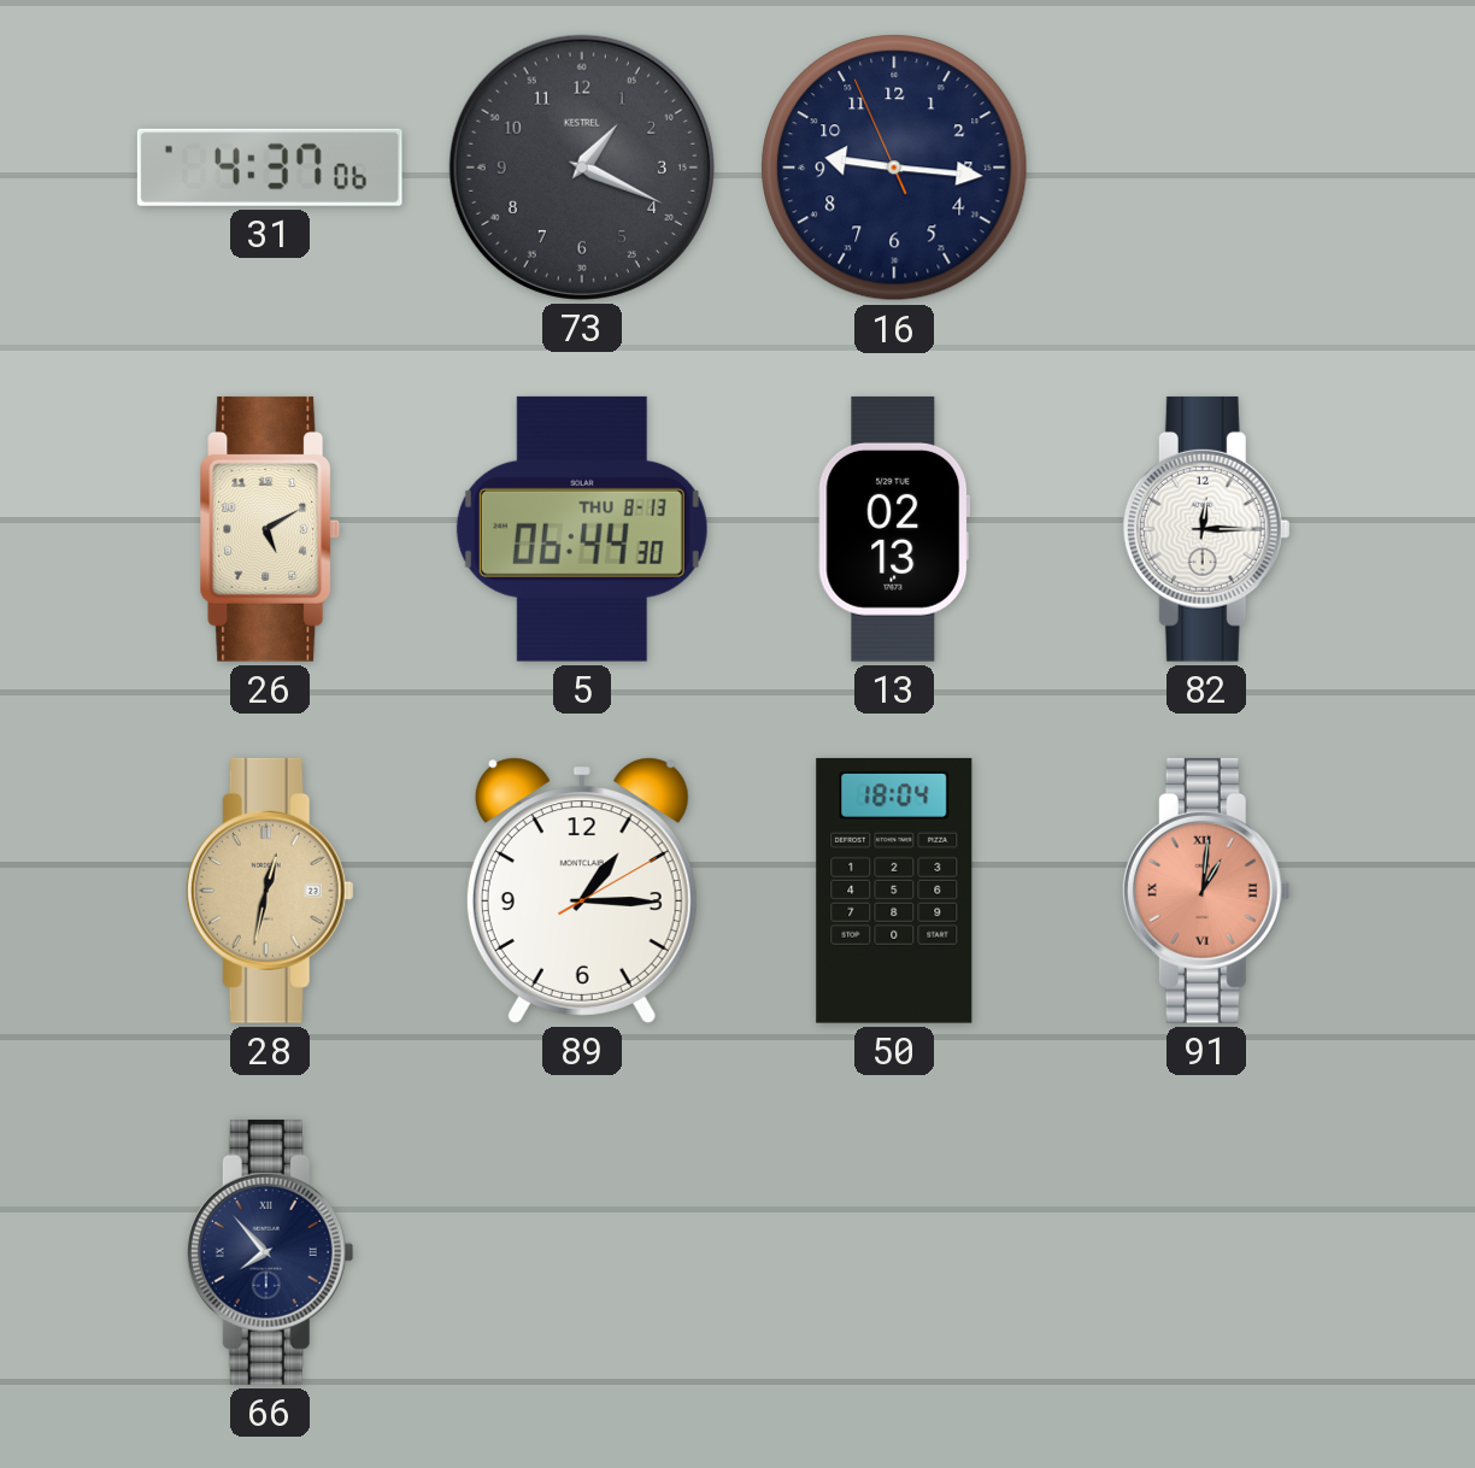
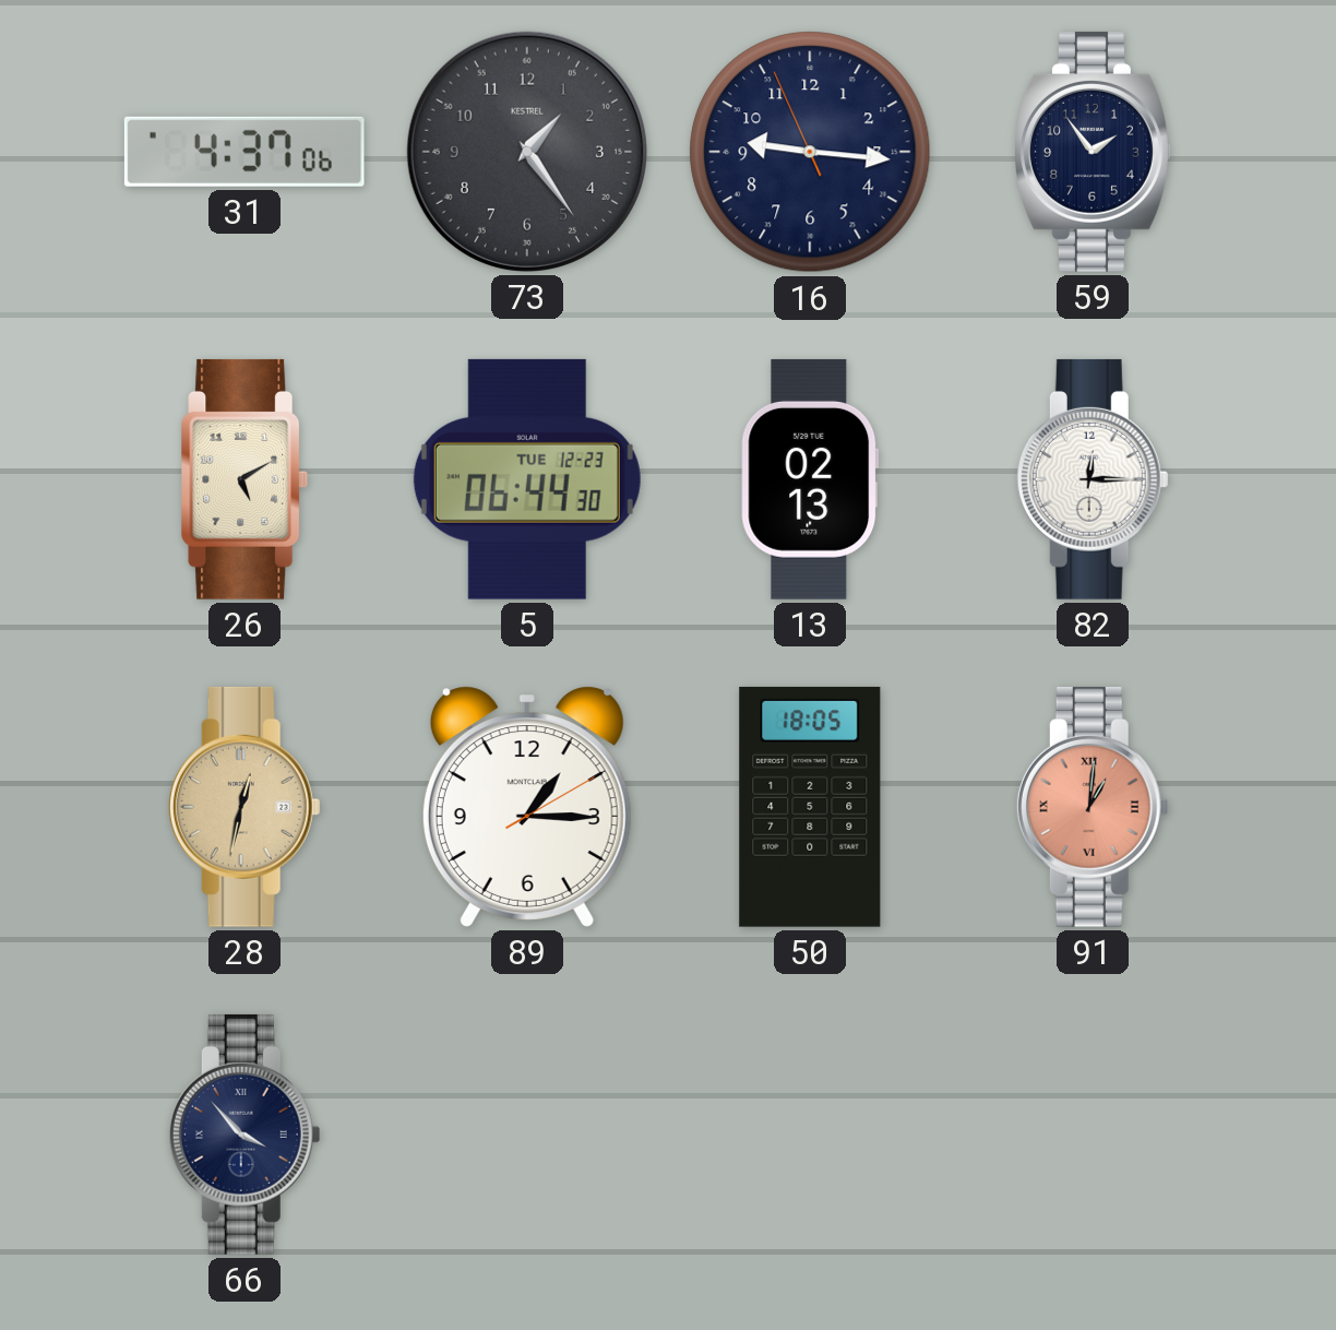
73: 1:19 -> 1:24
59: none -> 1:54
5 date: THU 8-13 -> TUE 12-23
50: 18:04 -> 18:05
66: 7:53 -> 3:53
